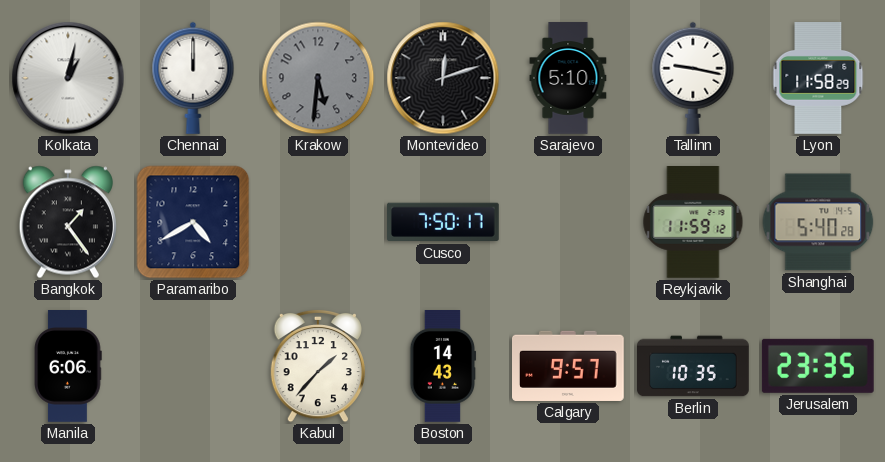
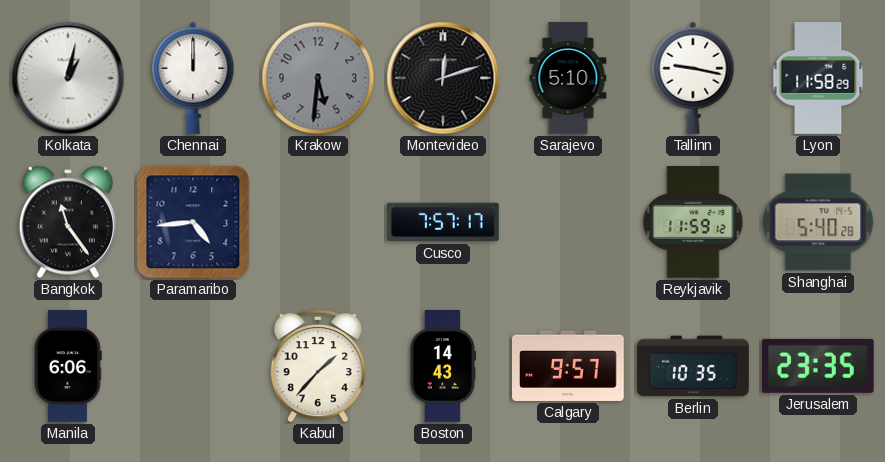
Bangkok: 1:24 -> 11:24
Paramaribo: 4:40 -> 4:44
Cusco: 7:50 -> 7:57
